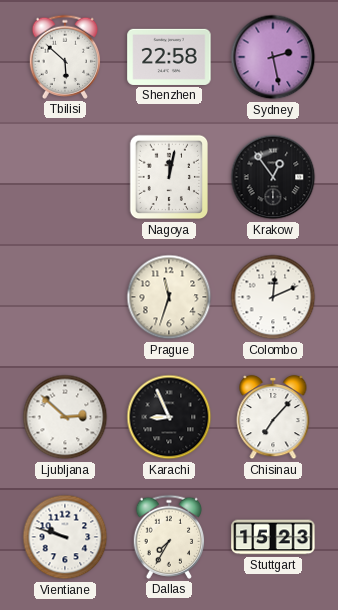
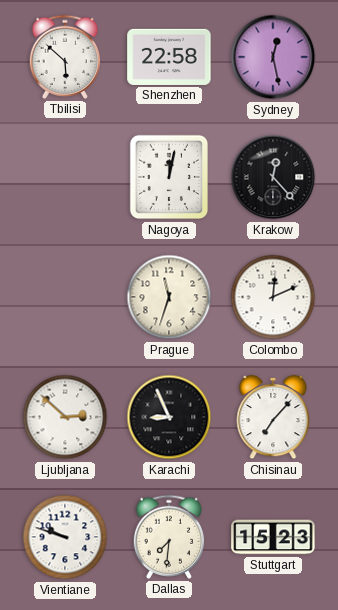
Sydney: 2:28 -> 12:28
Krakow: 12:54 -> 12:23
Dallas: 7:35 -> 7:31
